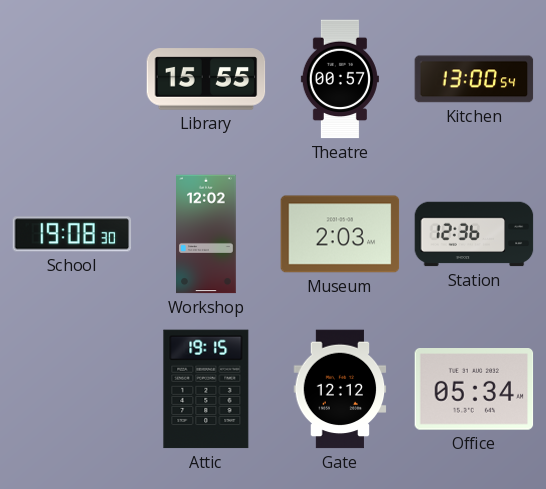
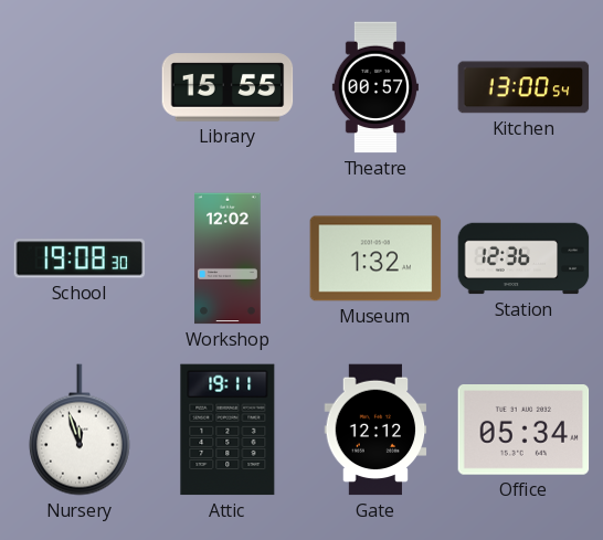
Museum: 2:03 -> 1:32
Nursery: none -> 11:57
Attic: 19:15 -> 19:11
